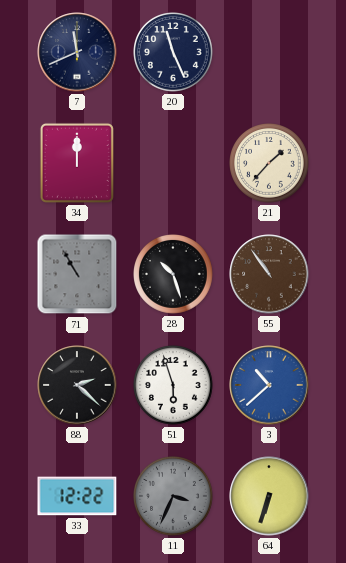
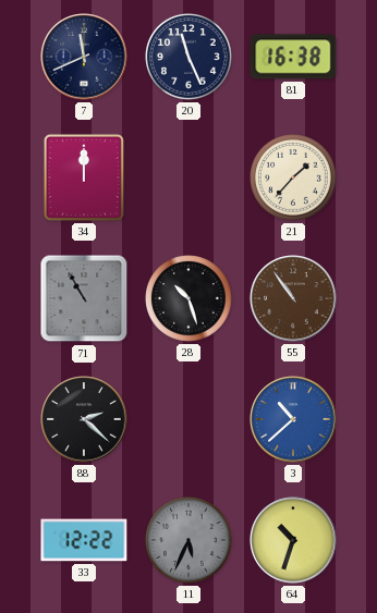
81: none -> 16:38
51: 5:57 -> none
11: 3:34 -> 5:34
64: 6:33 -> 10:33
